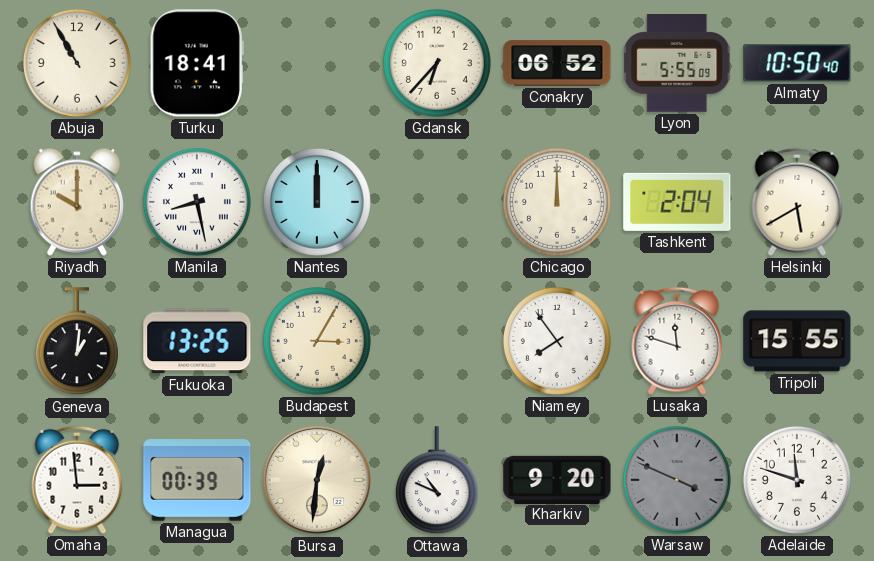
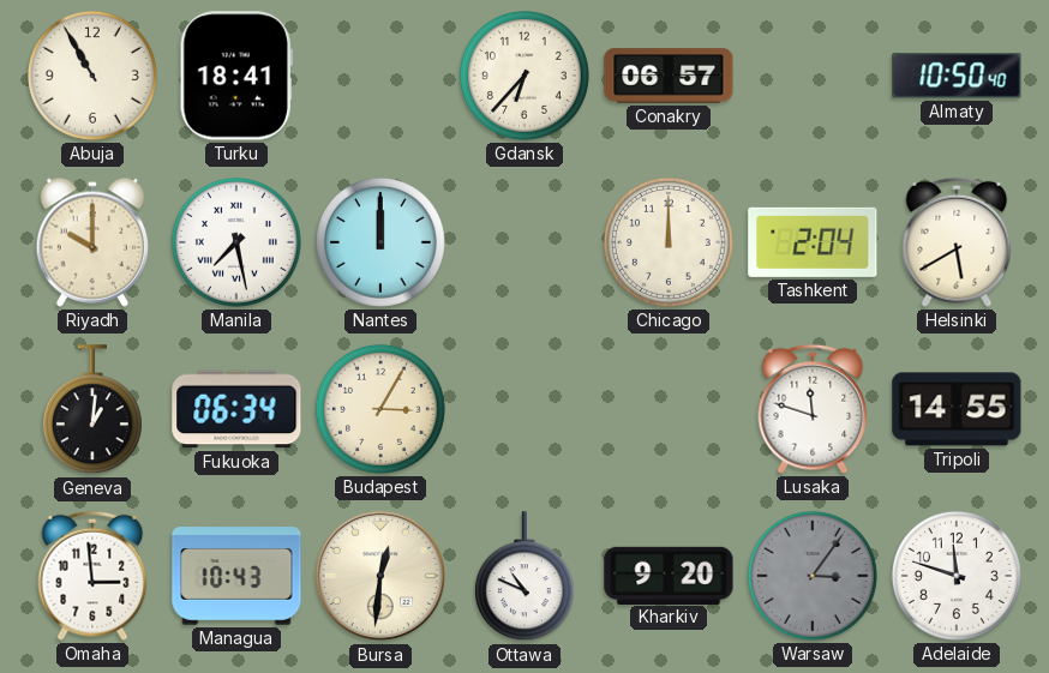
Conakry: 06:52 -> 06:57
Lyon: 5:55 -> none
Manila: 8:28 -> 7:28
Fukuoka: 13:25 -> 06:34
Niamey: 7:54 -> none
Tripoli: 15:55 -> 14:55
Managua: 00:39 -> 10:43
Warsaw: 3:49 -> 3:06
